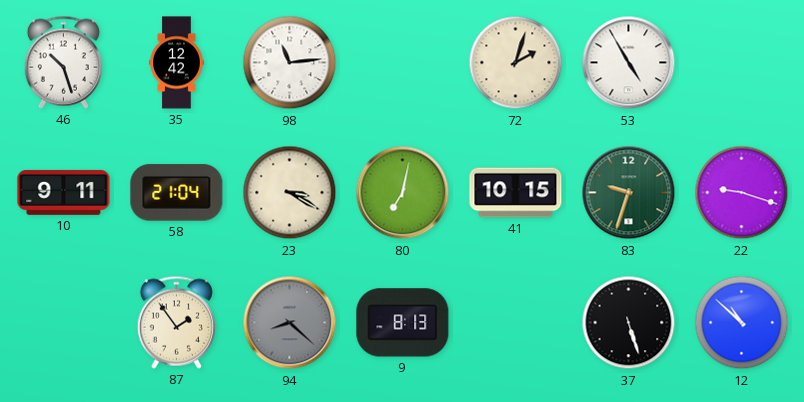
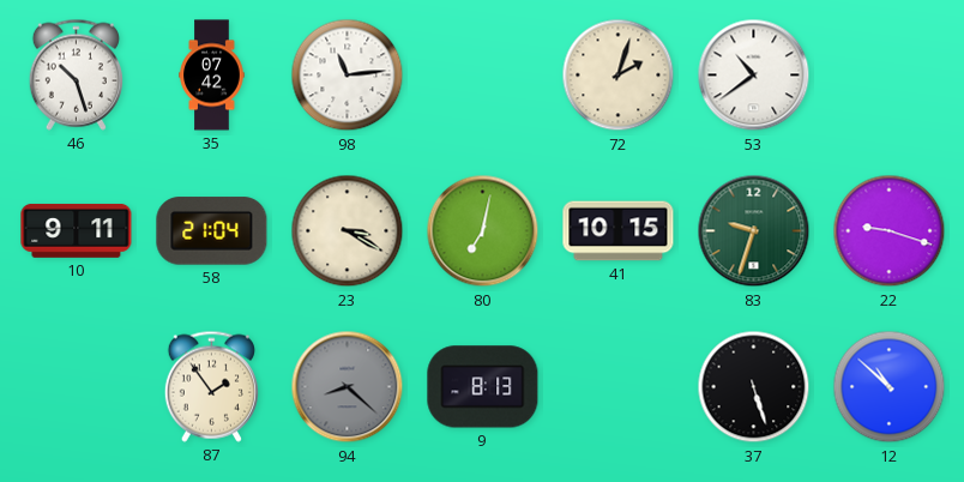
35: 12:42 -> 07:42
53: 4:55 -> 10:39
